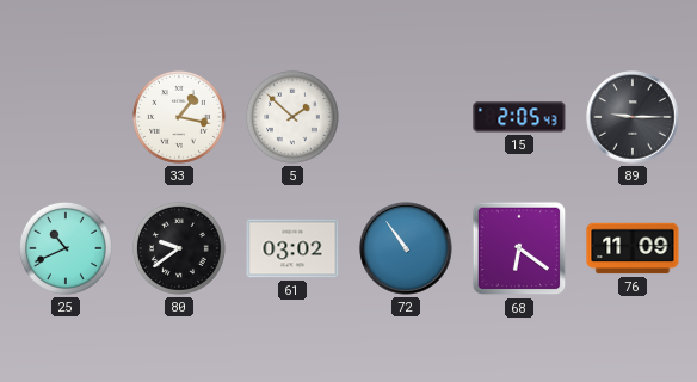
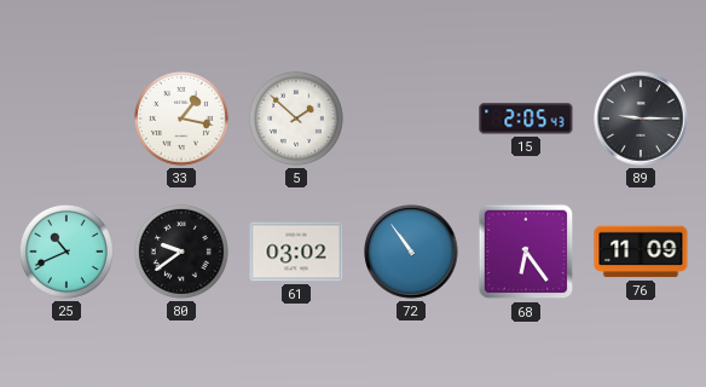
68: 6:21 -> 6:24
